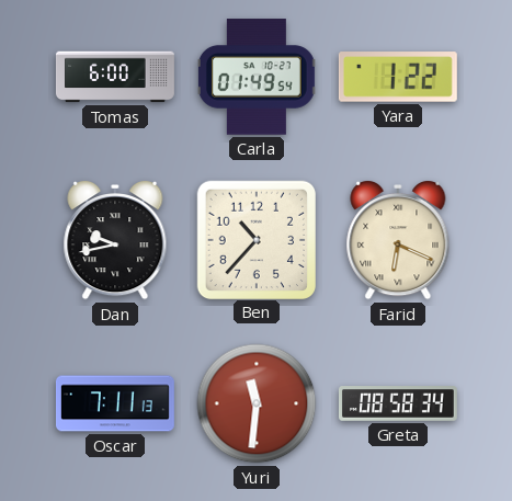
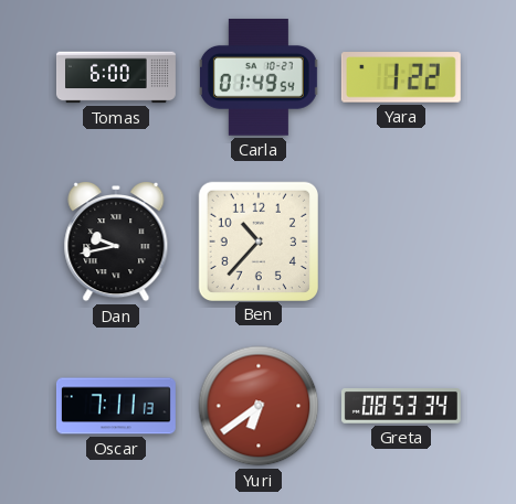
Farid: 6:19 -> none
Yuri: 11:31 -> 6:39
Greta: 08:58 -> 08:53
